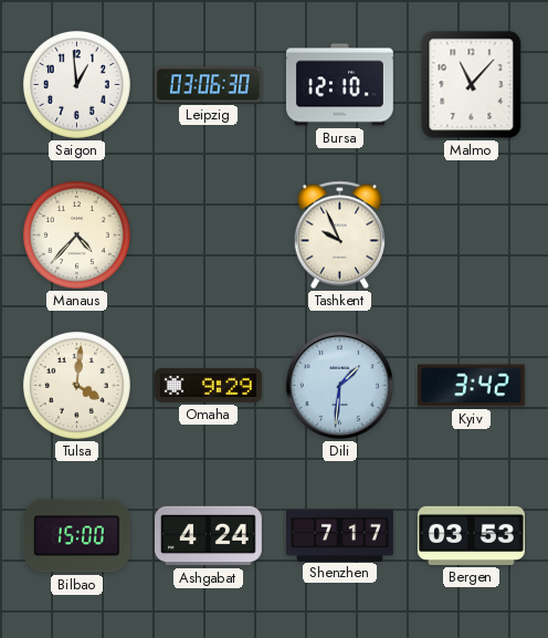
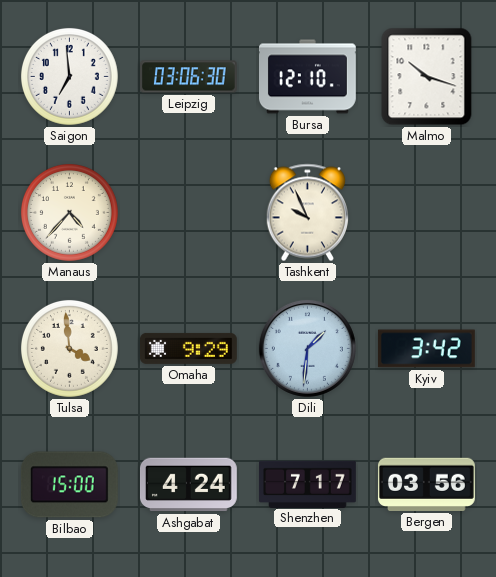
Saigon: 12:59 -> 6:59
Malmo: 11:07 -> 10:18
Tulsa: 4:01 -> 3:59
Bergen: 03:53 -> 03:56
